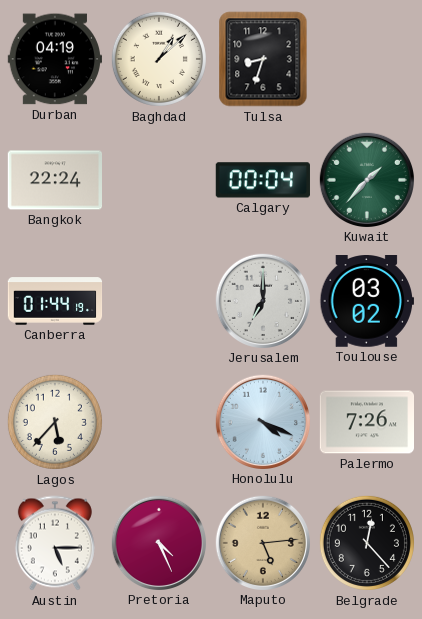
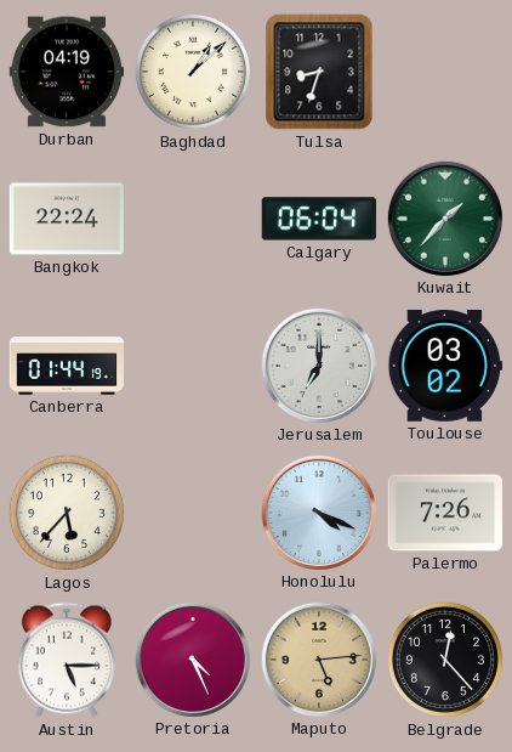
Calgary: 00:04 -> 06:04
